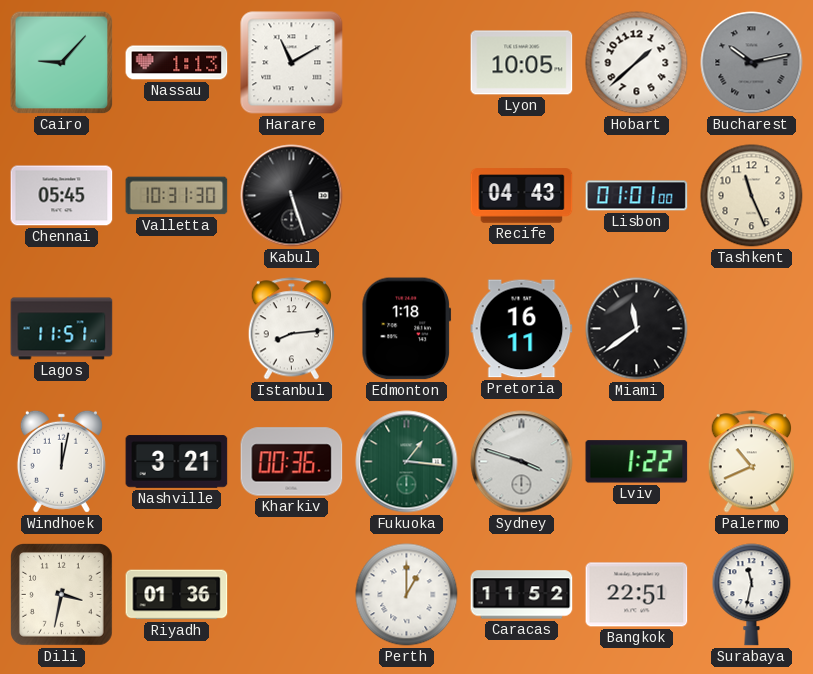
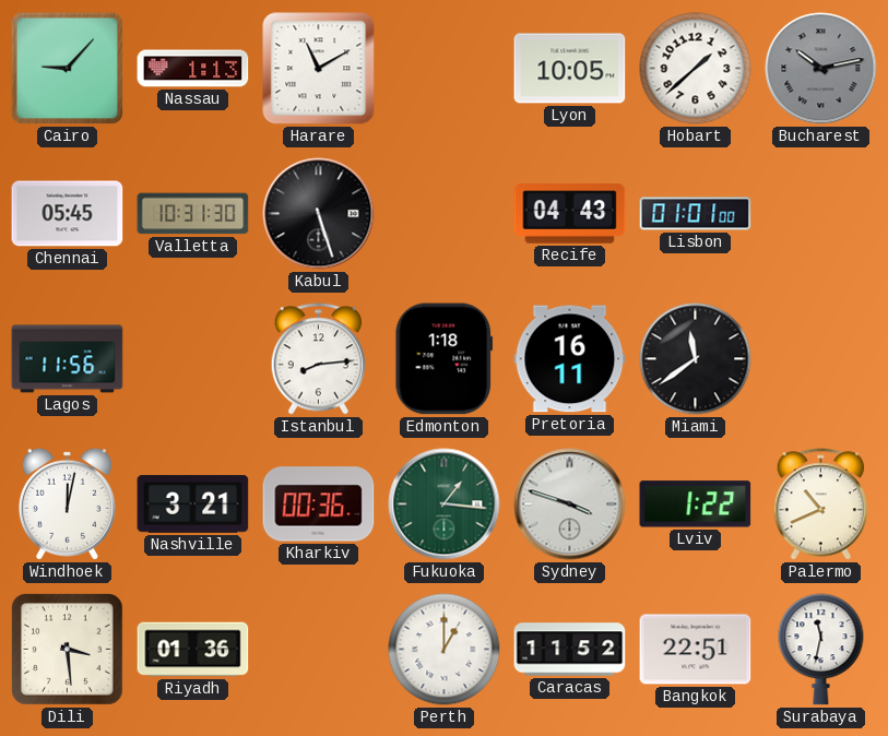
Tashkent: 11:26 -> none
Lagos: 11:51 -> 11:56
Dili: 3:32 -> 3:29
